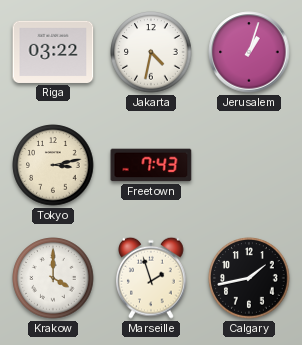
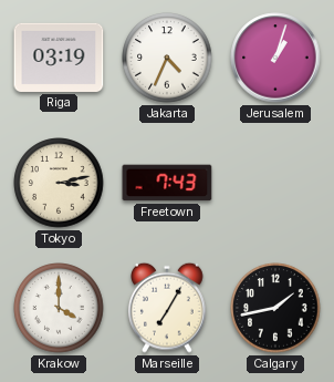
Riga: 03:22 -> 03:19
Jakarta: 4:32 -> 4:34
Marseille: 1:57 -> 7:05
